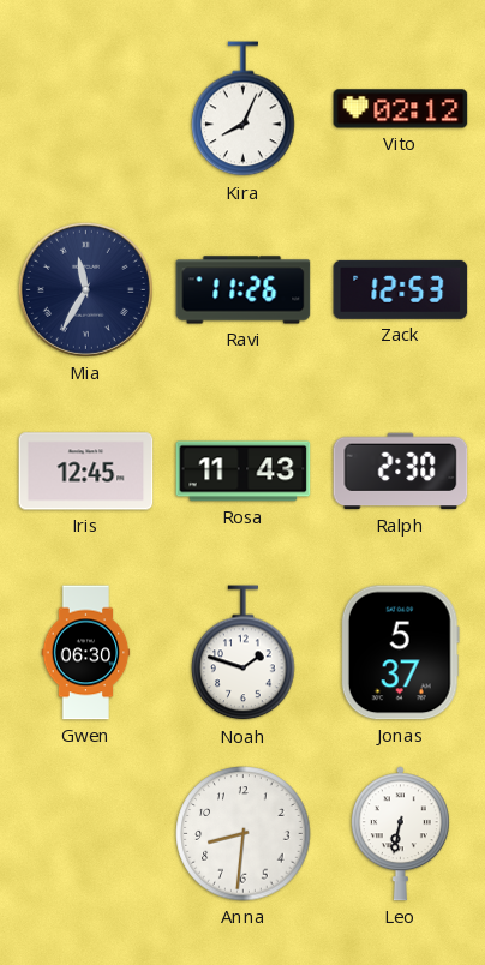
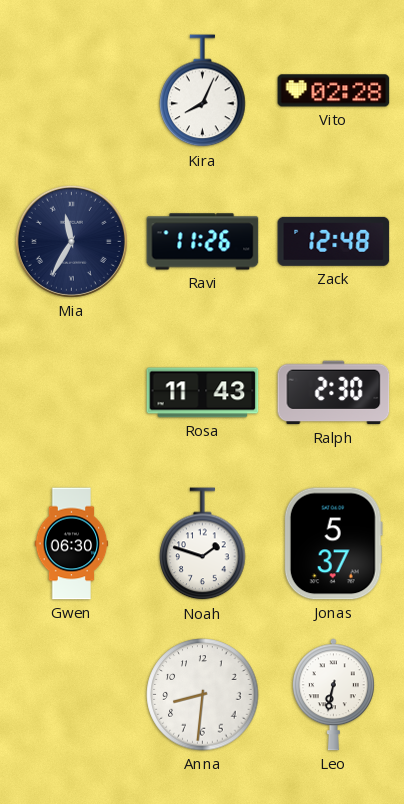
Vito: 02:12 -> 02:28
Zack: 12:53 -> 12:48
Iris: 12:45 -> none
